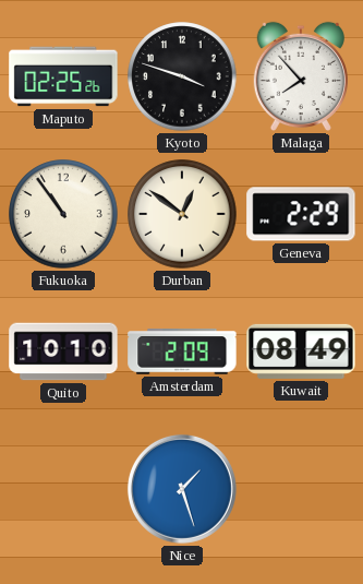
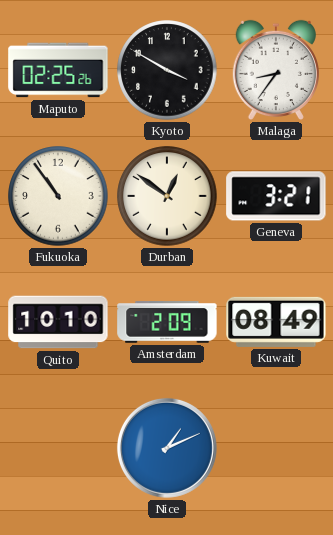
Kyoto: 3:48 -> 3:50
Malaga: 7:53 -> 8:36
Geneva: 2:29 -> 3:21
Nice: 1:27 -> 1:11
